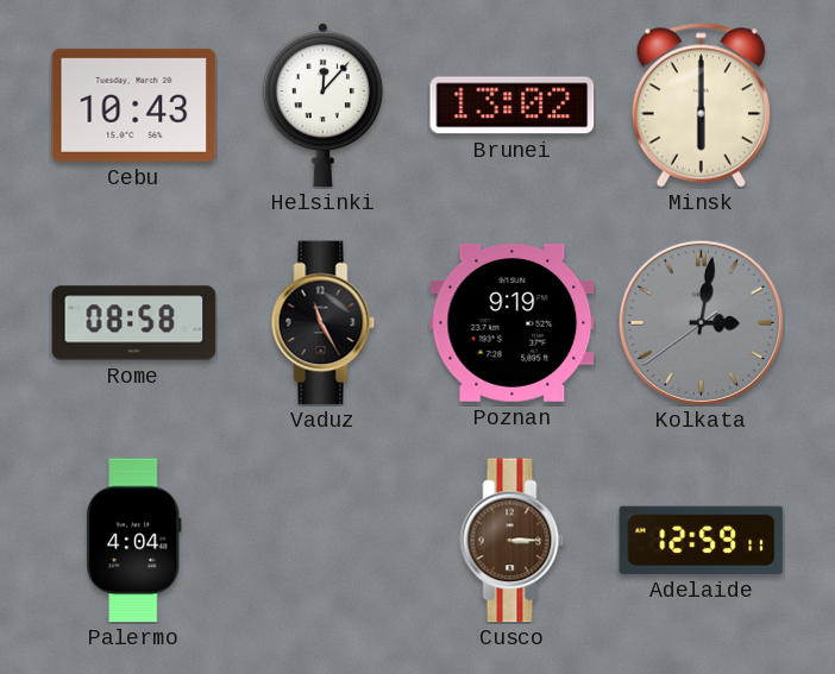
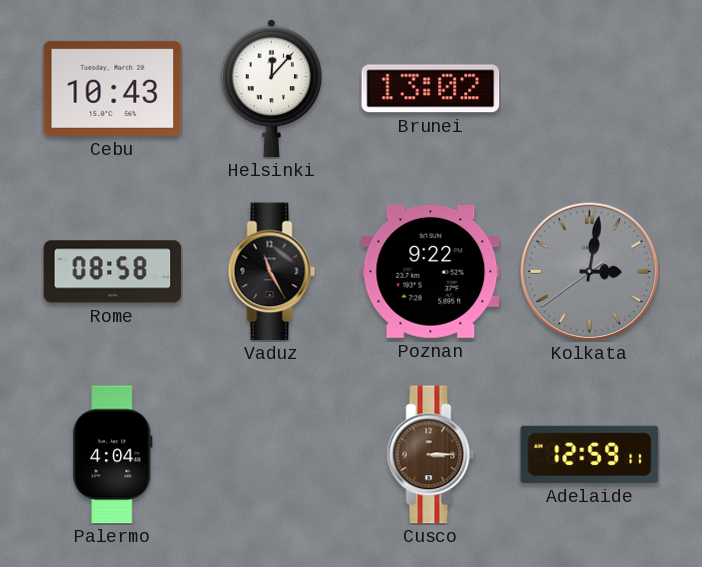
Minsk: 6:00 -> none
Poznan: 9:19 -> 9:22
